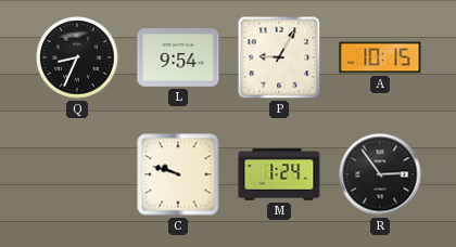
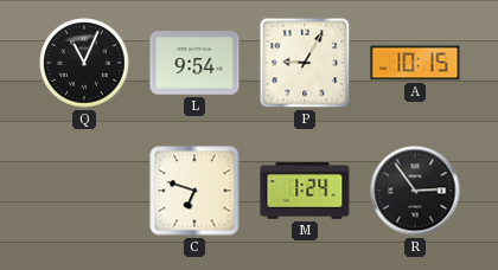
Q: 8:34 -> 11:04
C: 9:48 -> 6:48
